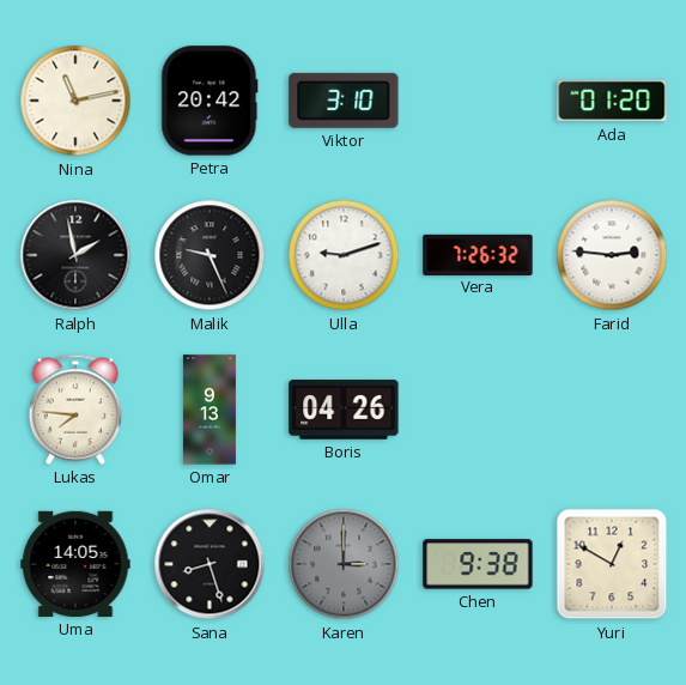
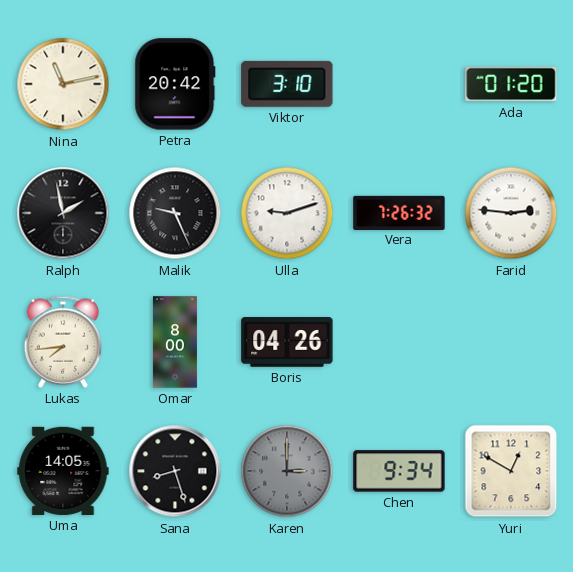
Lukas: 7:46 -> 7:44
Omar: 9:13 -> 8:00
Chen: 9:38 -> 9:34
